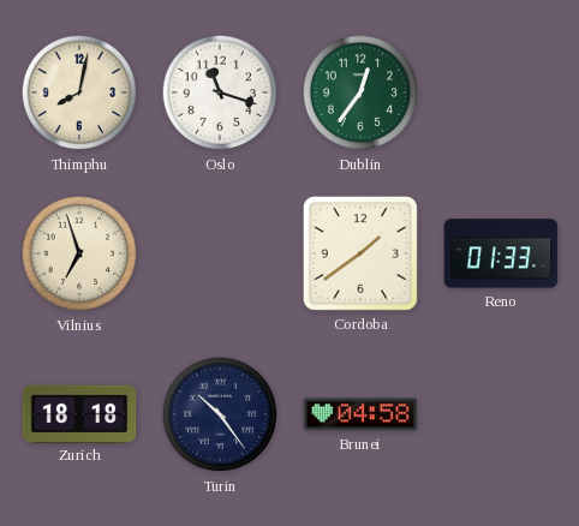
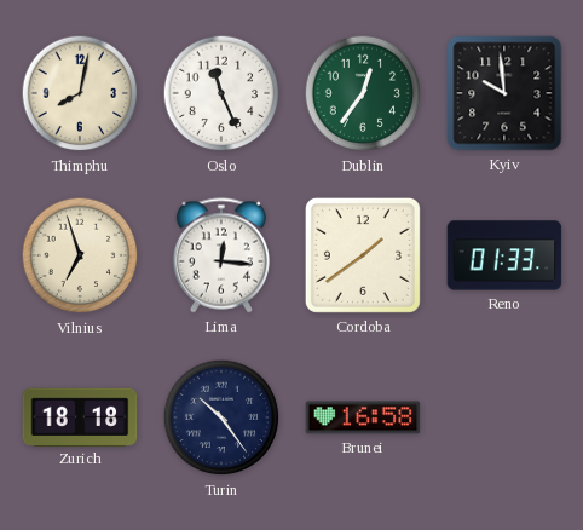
Oslo: 11:18 -> 11:26
Kyiv: none -> 9:59
Lima: none -> 12:16
Brunei: 04:58 -> 16:58
